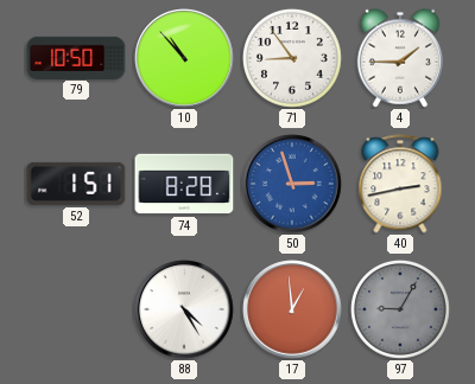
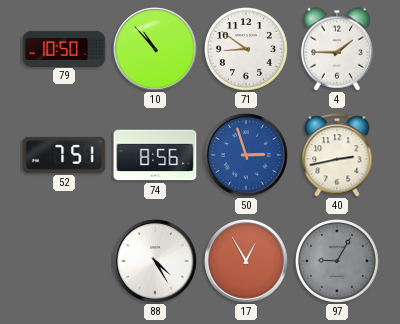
71: 8:54 -> 8:51
52: 1:51 -> 7:51
74: 8:28 -> 8:56
17: 12:59 -> 12:55
